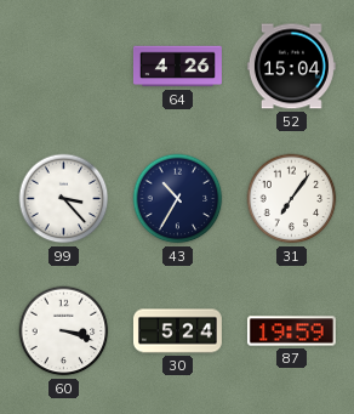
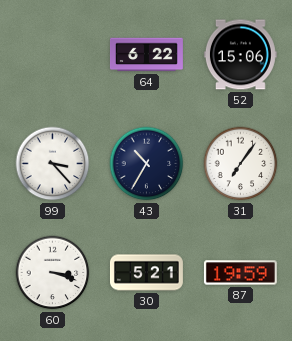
64: 4:26 -> 6:22
52: 15:04 -> 15:06
30: 5:24 -> 5:21
